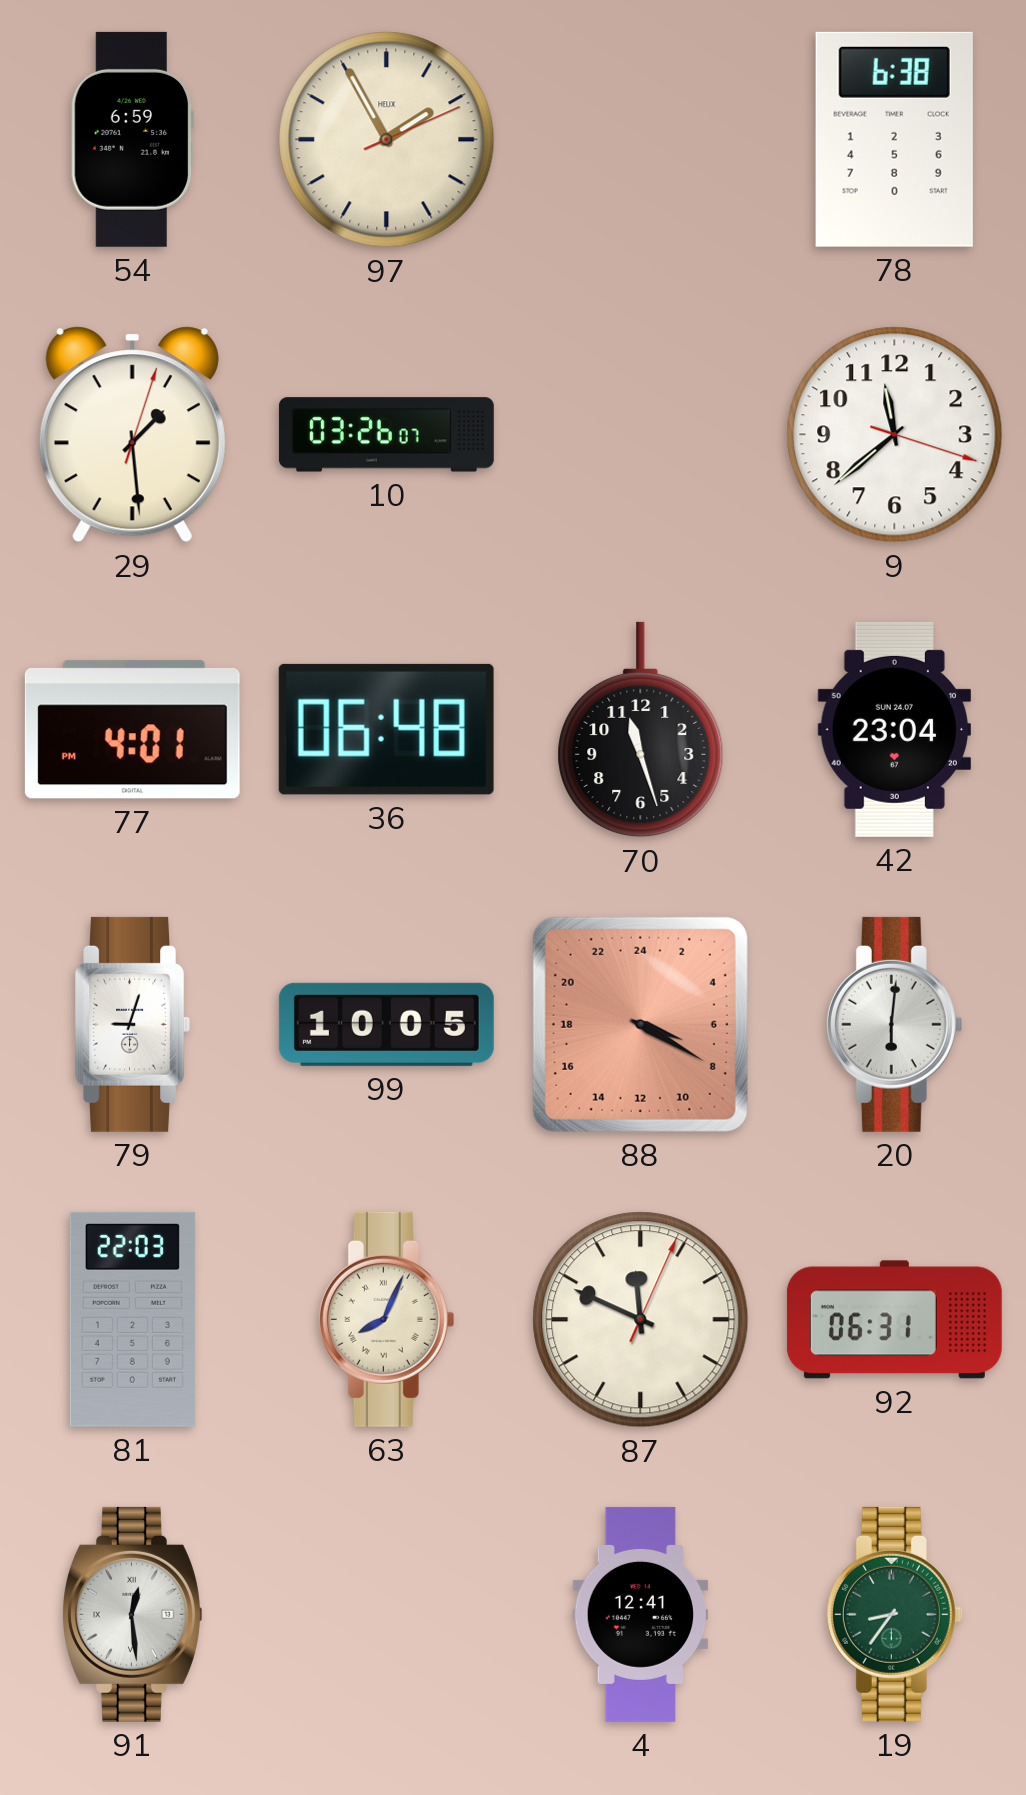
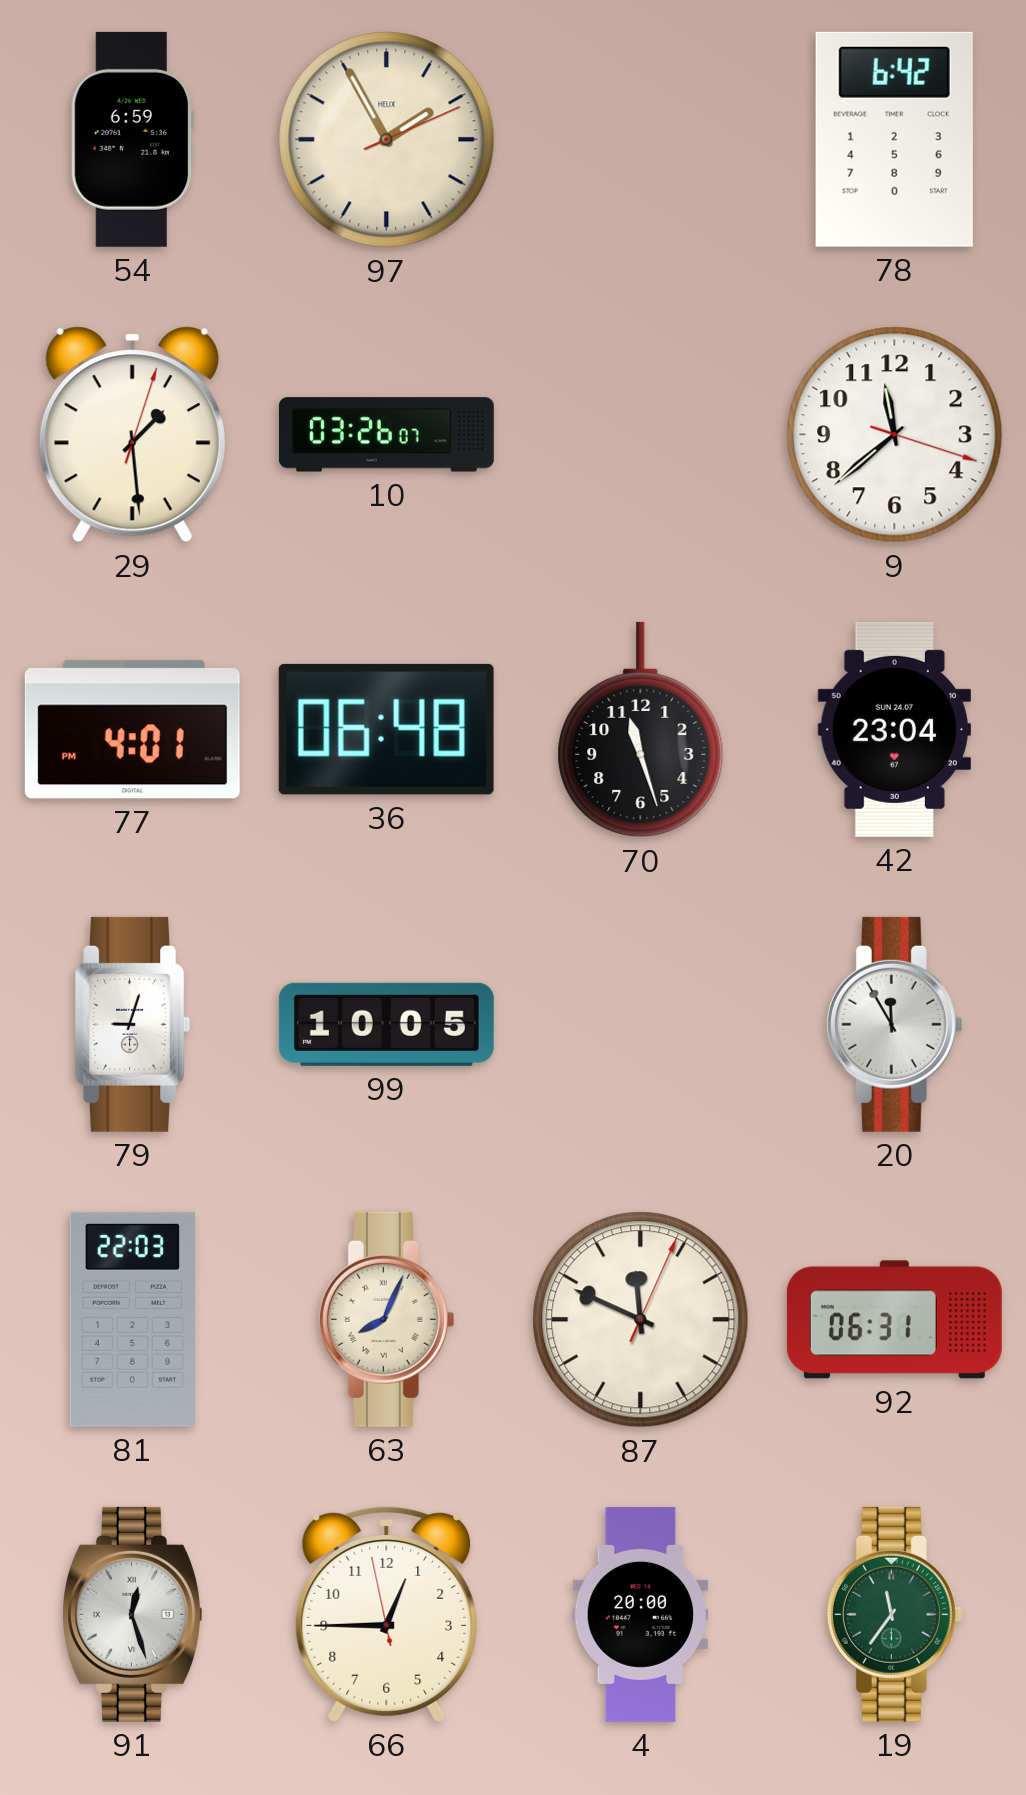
78: 6:38 -> 6:42
88: 7:20 -> none
20: 6:01 -> 11:55
91: 12:29 -> 12:27
66: none -> 12:44
4: 12:41 -> 20:00
19: 8:36 -> 11:36
